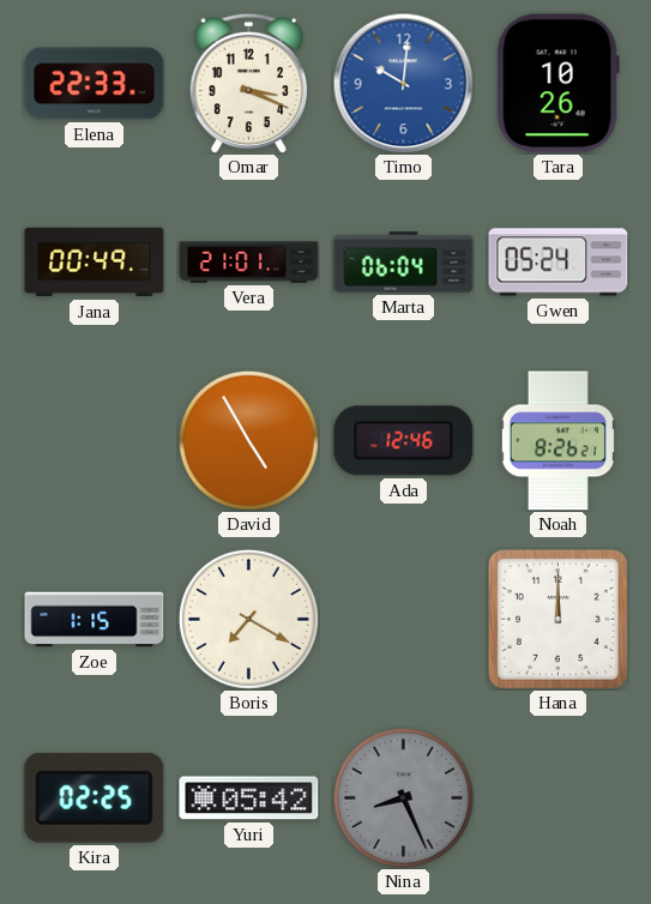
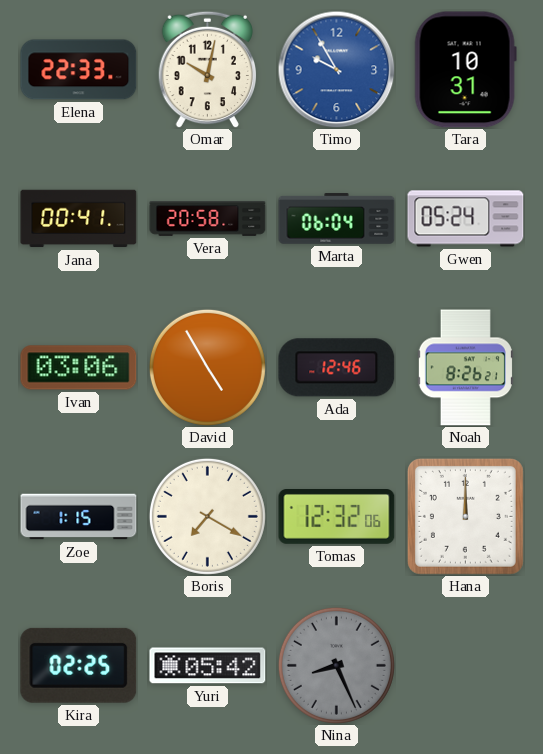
Omar: 3:19 -> 10:02
Timo: 10:01 -> 9:55
Tara: 10:26 -> 10:31
Jana: 00:49 -> 00:41
Vera: 21:01 -> 20:58
Ivan: none -> 03:06
Tomas: none -> 12:32
